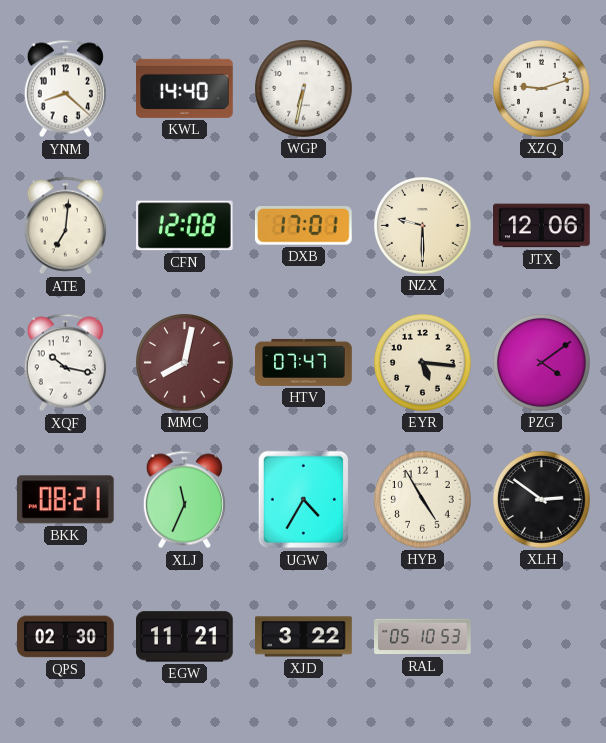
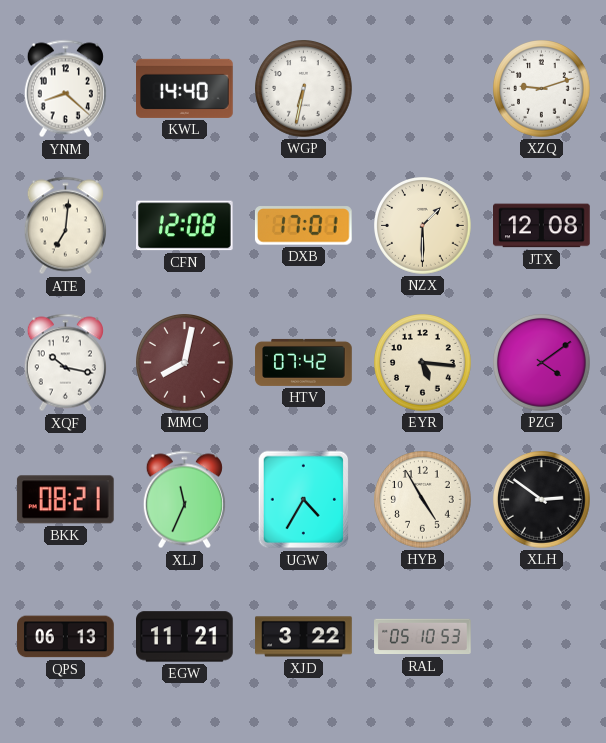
NZX: 9:30 -> 1:30
JTX: 12:06 -> 12:08
HTV: 07:47 -> 07:42
QPS: 02:30 -> 06:13
